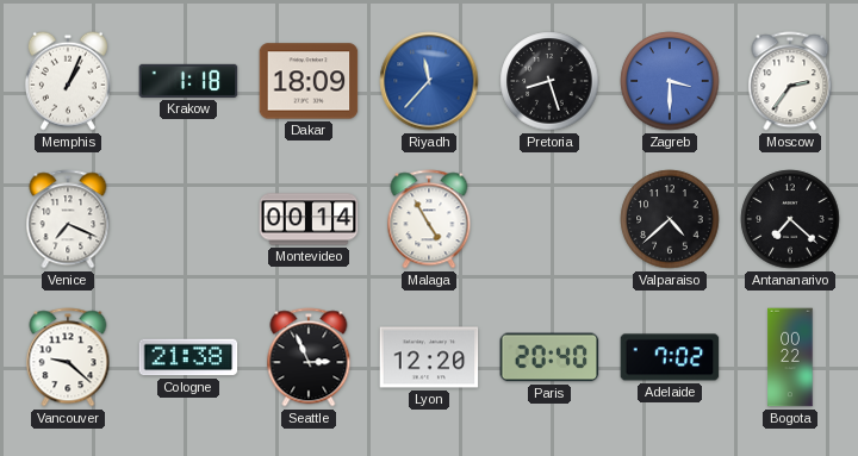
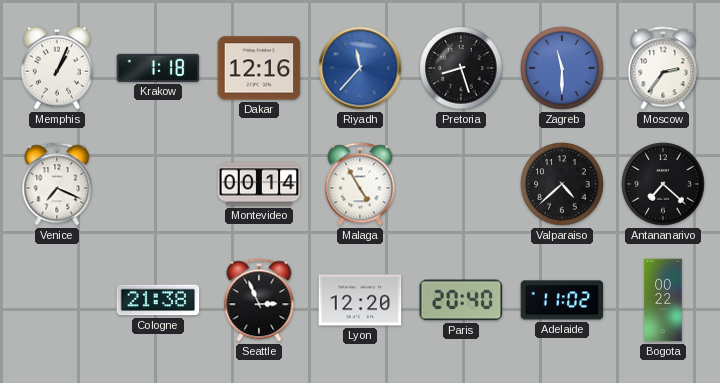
Dakar: 18:09 -> 12:16
Zagreb: 3:30 -> 11:30
Vancouver: 9:22 -> none
Adelaide: 7:02 -> 11:02
